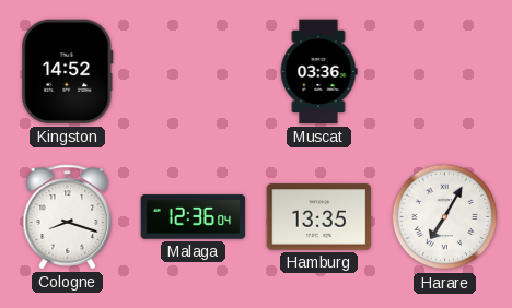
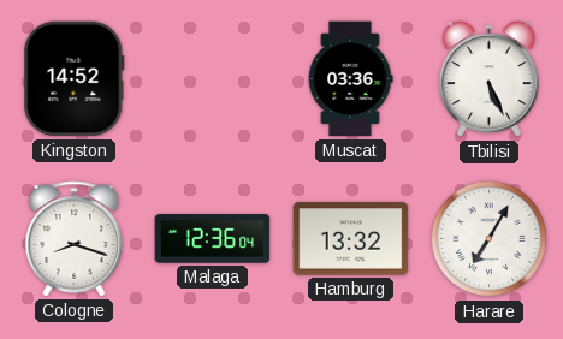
Tbilisi: none -> 5:26
Hamburg: 13:35 -> 13:32
